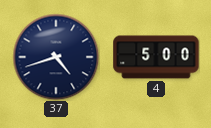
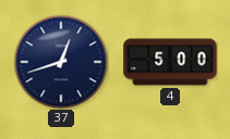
37: 4:42 -> 12:42
